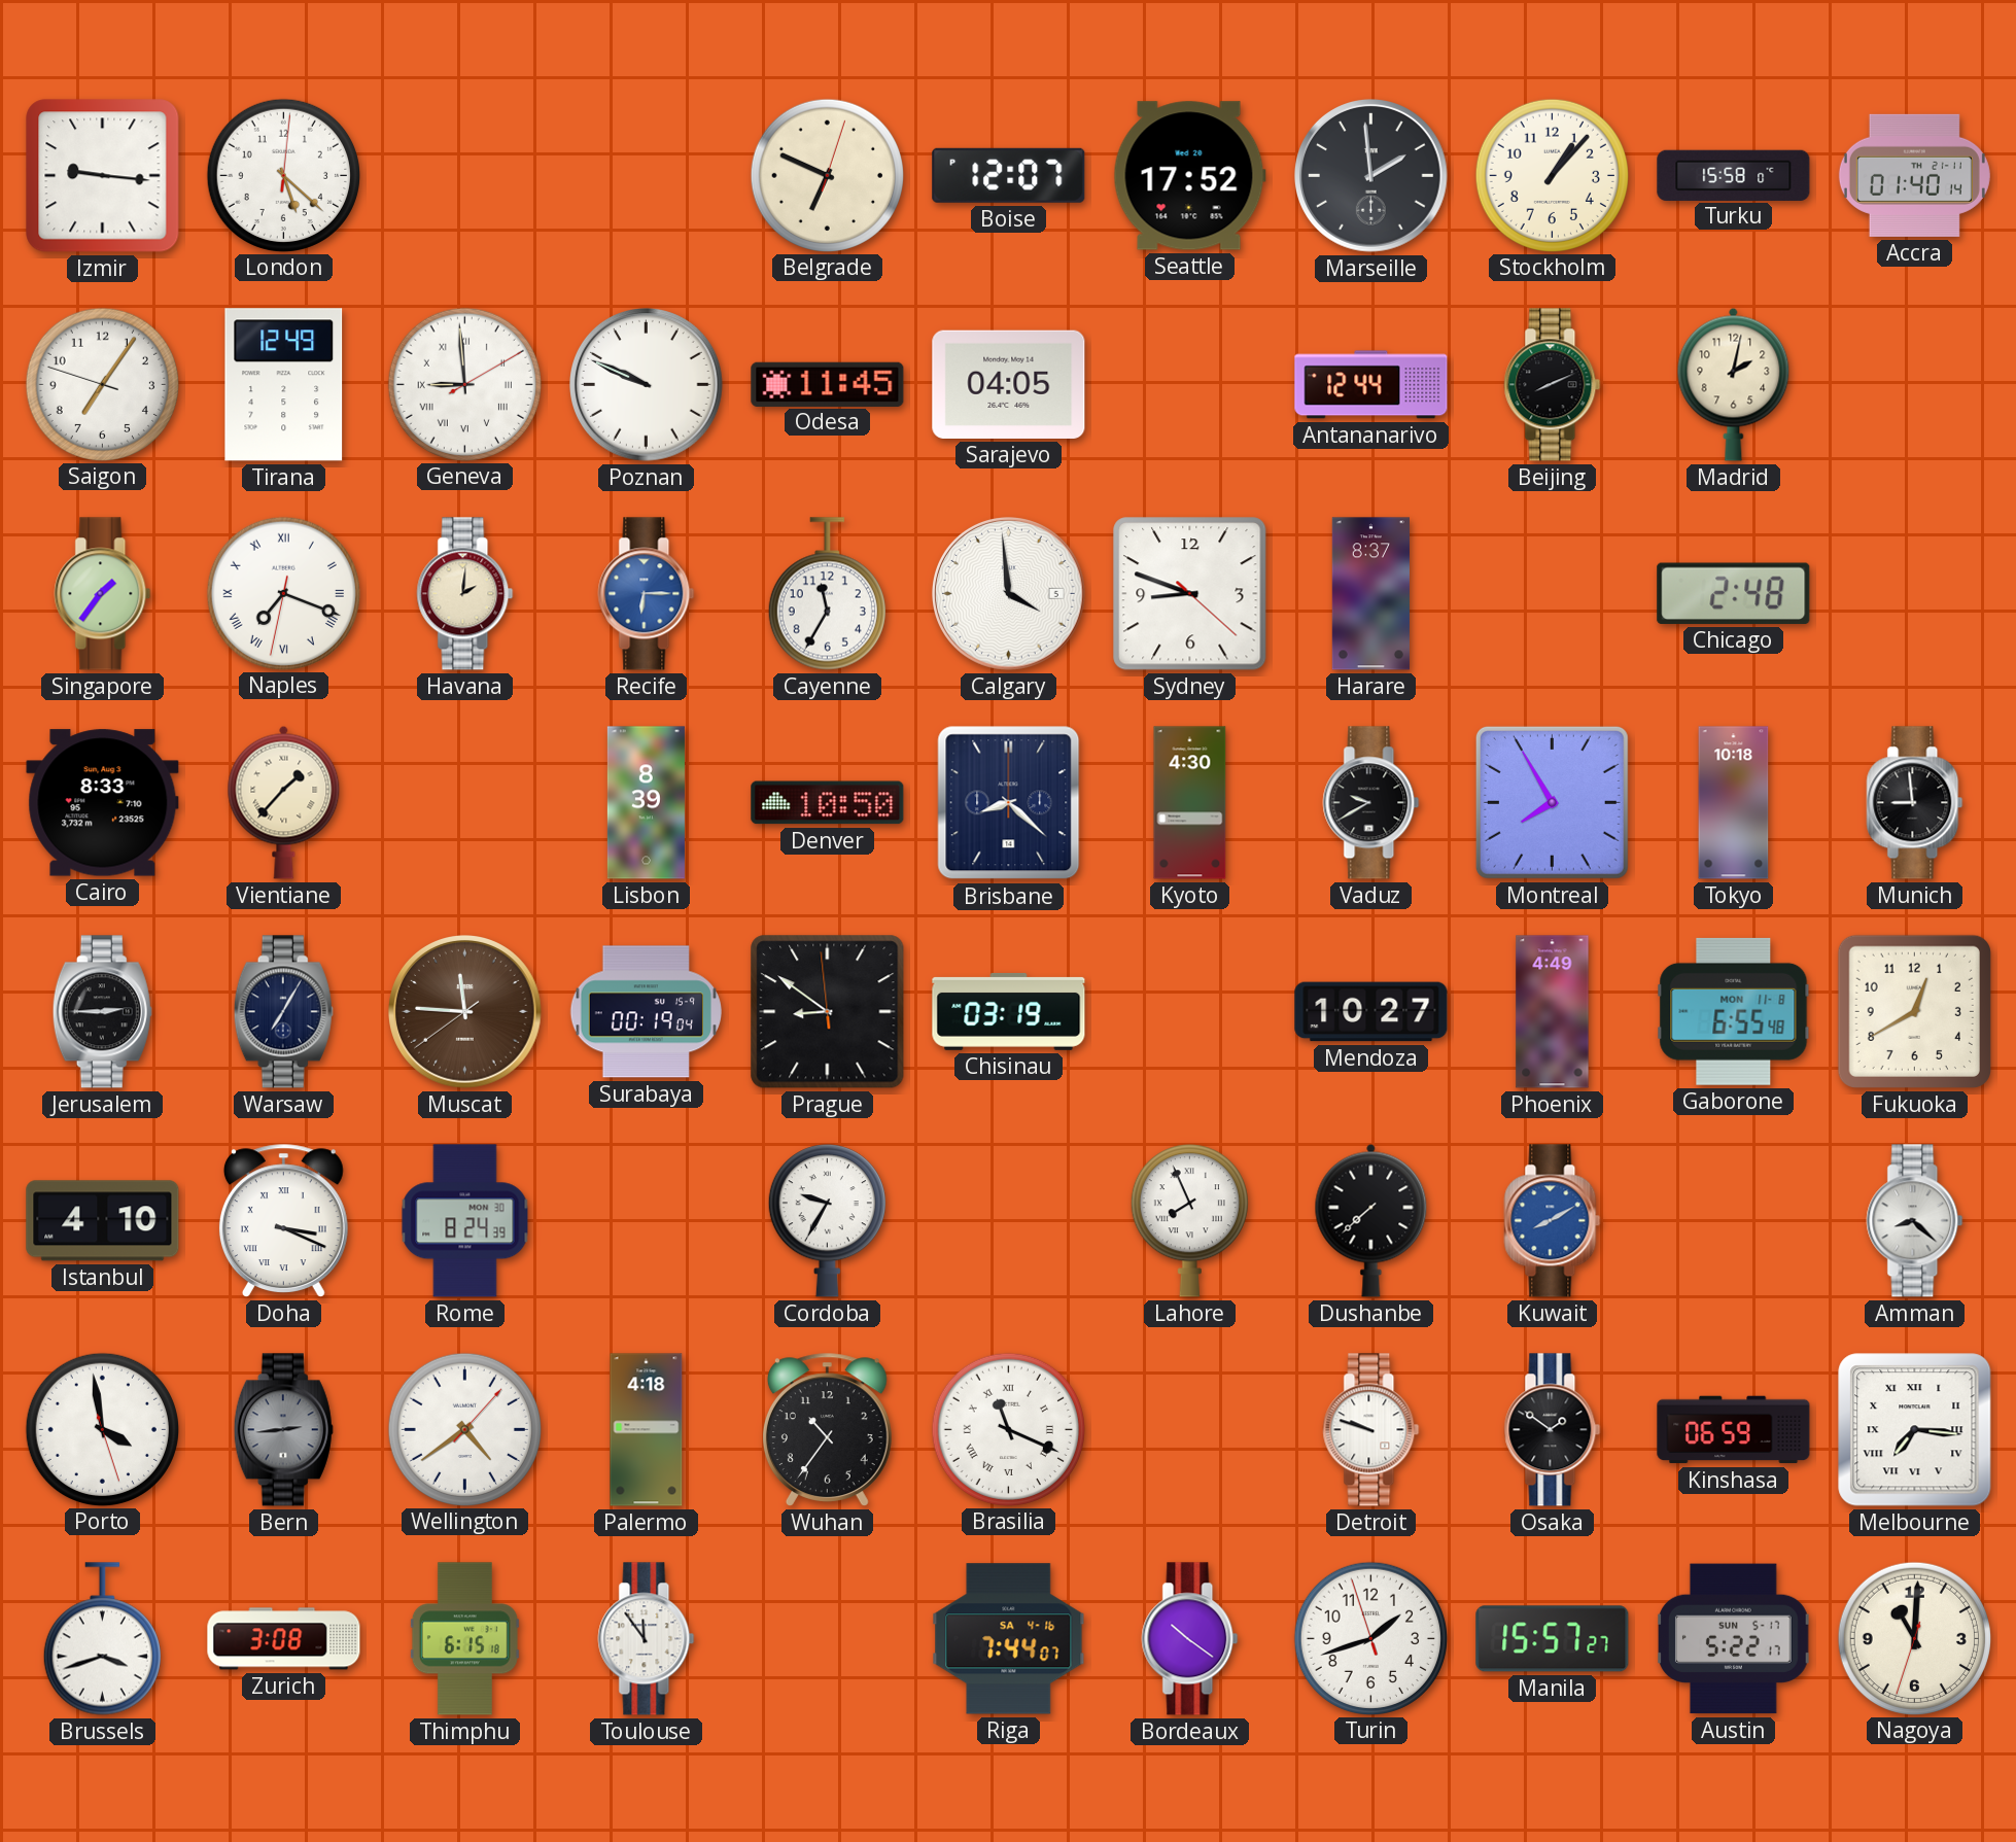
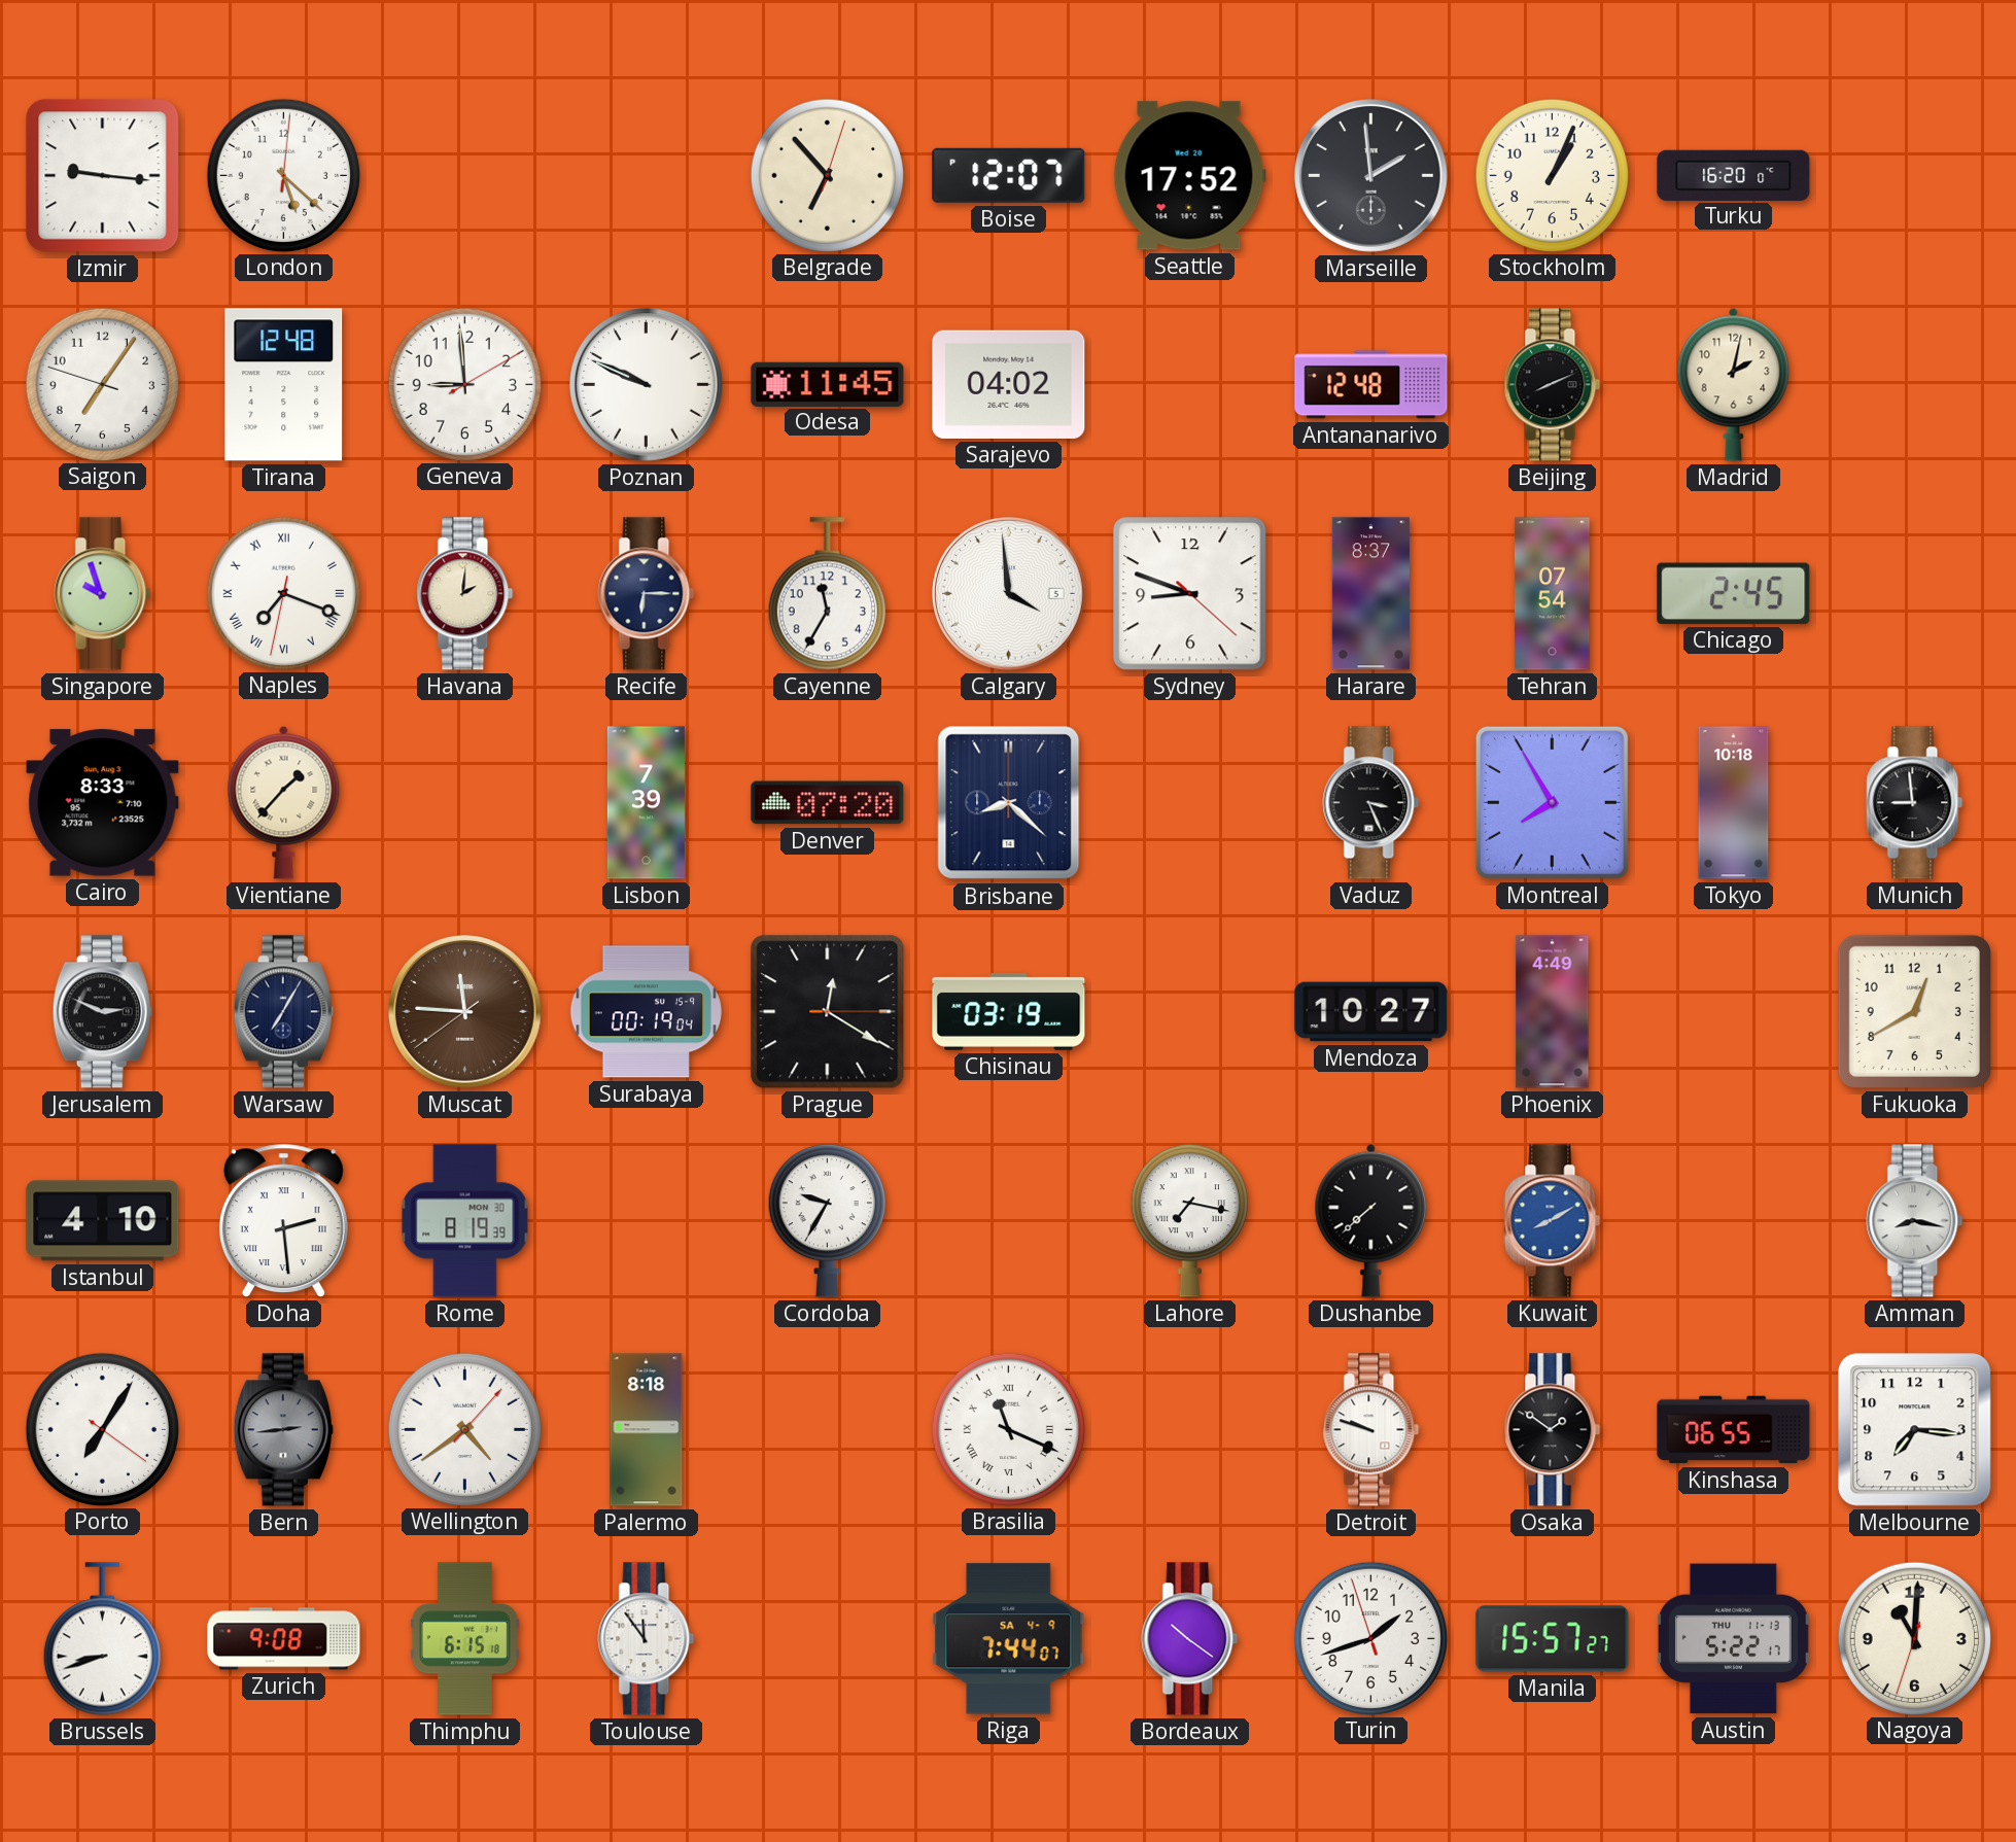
Belgrade: 6:49 -> 6:53
Stockholm: 1:07 -> 1:04
Turku: 15:58 -> 16:20
Accra: 01:40 -> none
Tirana: 12:49 -> 12:48
Geneva numerals: Roman -> Arabic
Sarajevo: 04:05 -> 04:02
Antananarivo: 12:44 -> 12:48
Singapore: 1:36 -> 9:57
Recife dial: blue -> navy
Tehran: none -> 07:54
Chicago: 2:48 -> 2:45
Lisbon: 8:39 -> 7:39
Denver: 10:50 -> 07:20
Kyoto: 4:30 -> none
Vaduz: 9:40 -> 3:26
Jerusalem: 2:45 -> 2:49
Prague: 8:50 -> 12:20
Gaborone: 6:55 -> none
Doha: 3:19 -> 2:29
Rome: 8:24 -> 8:19
Lahore: 7:56 -> 7:17
Amman: 8:22 -> 8:17
Porto: 3:58 -> 7:05
Palermo: 4:18 -> 8:18
Wuhan: 10:36 -> none
Kinshasa: 06:59 -> 06:55
Melbourne numerals: Roman -> Arabic
Brussels: 3:42 -> 8:42
Zurich: 3:08 -> 9:08
Riga date: SA 4-16 -> SA 4-9
Austin date: SUN 5-17 -> THU 11-13
